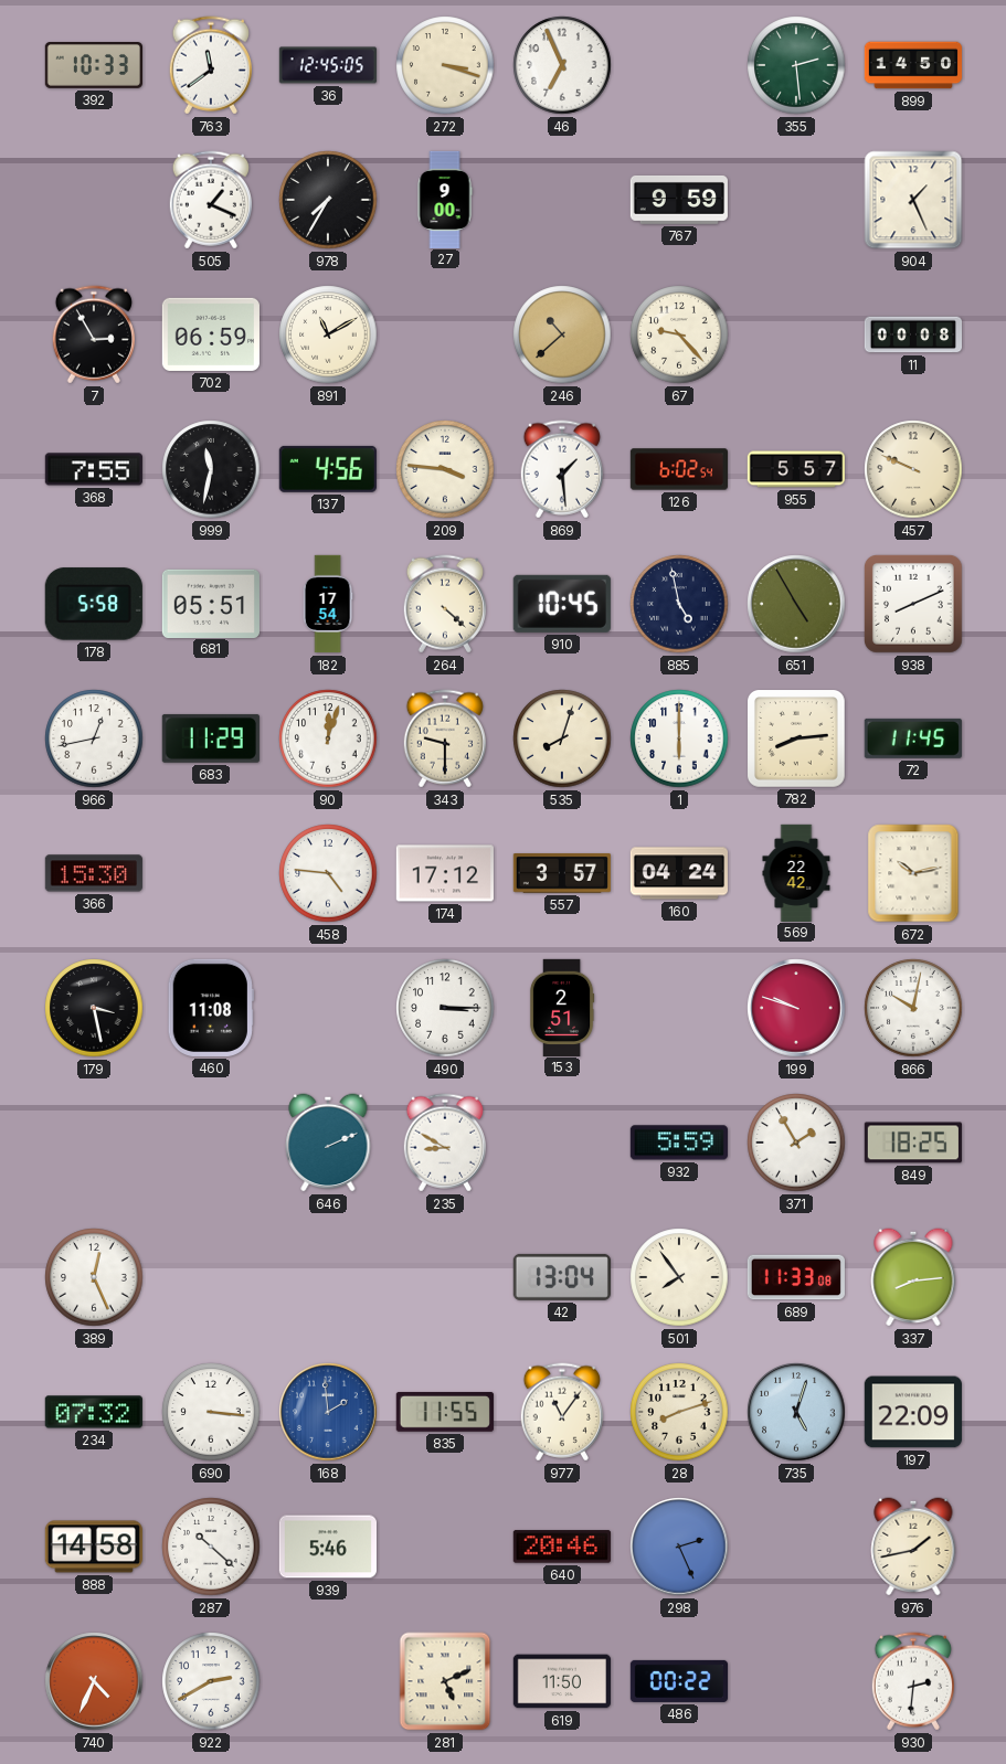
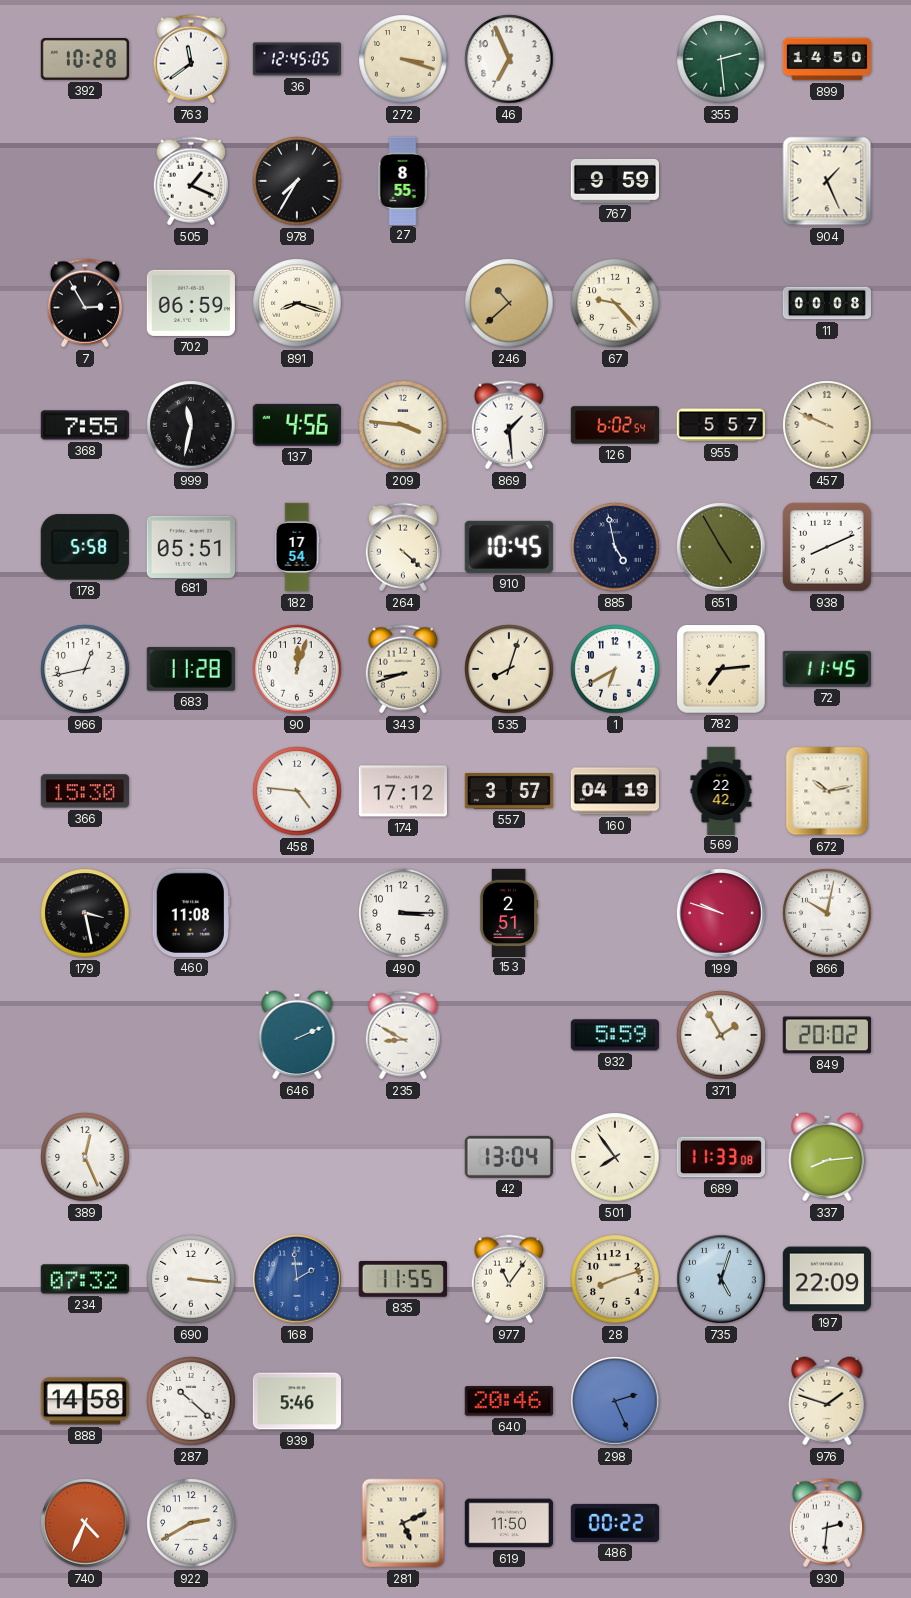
392: 10:33 -> 10:28
27: 9:00 -> 8:55
891: 11:10 -> 8:18
683: 11:29 -> 11:28
343: 9:30 -> 8:42
1: 6:00 -> 6:40
782: 8:14 -> 7:14
160: 04:24 -> 04:19
849: 18:25 -> 20:02
976: 1:43 -> 1:48
